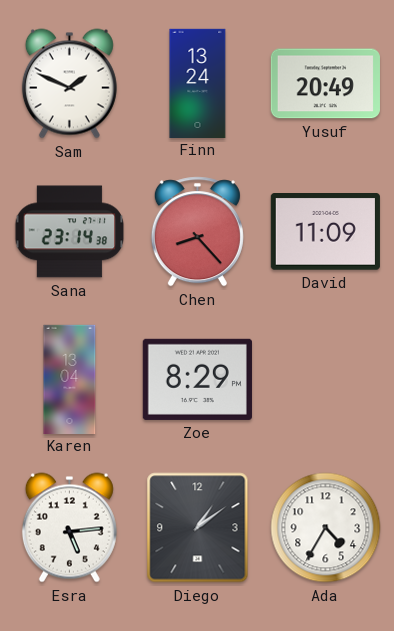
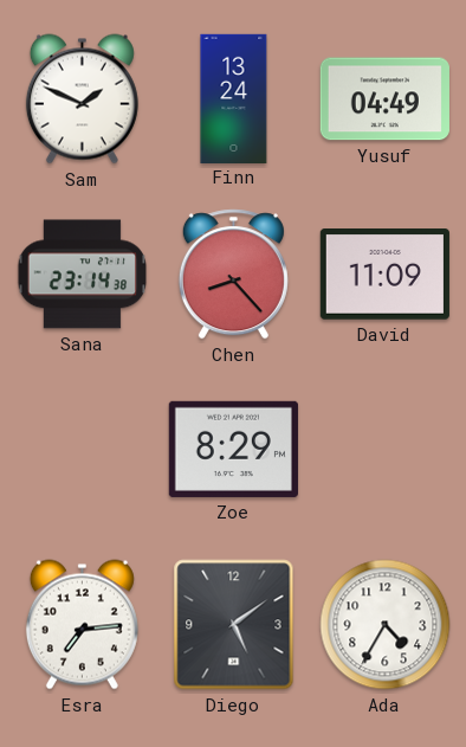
Yusuf: 20:49 -> 04:49
Karen: 13:04 -> none
Esra: 5:14 -> 7:14
Diego: 1:09 -> 5:09
